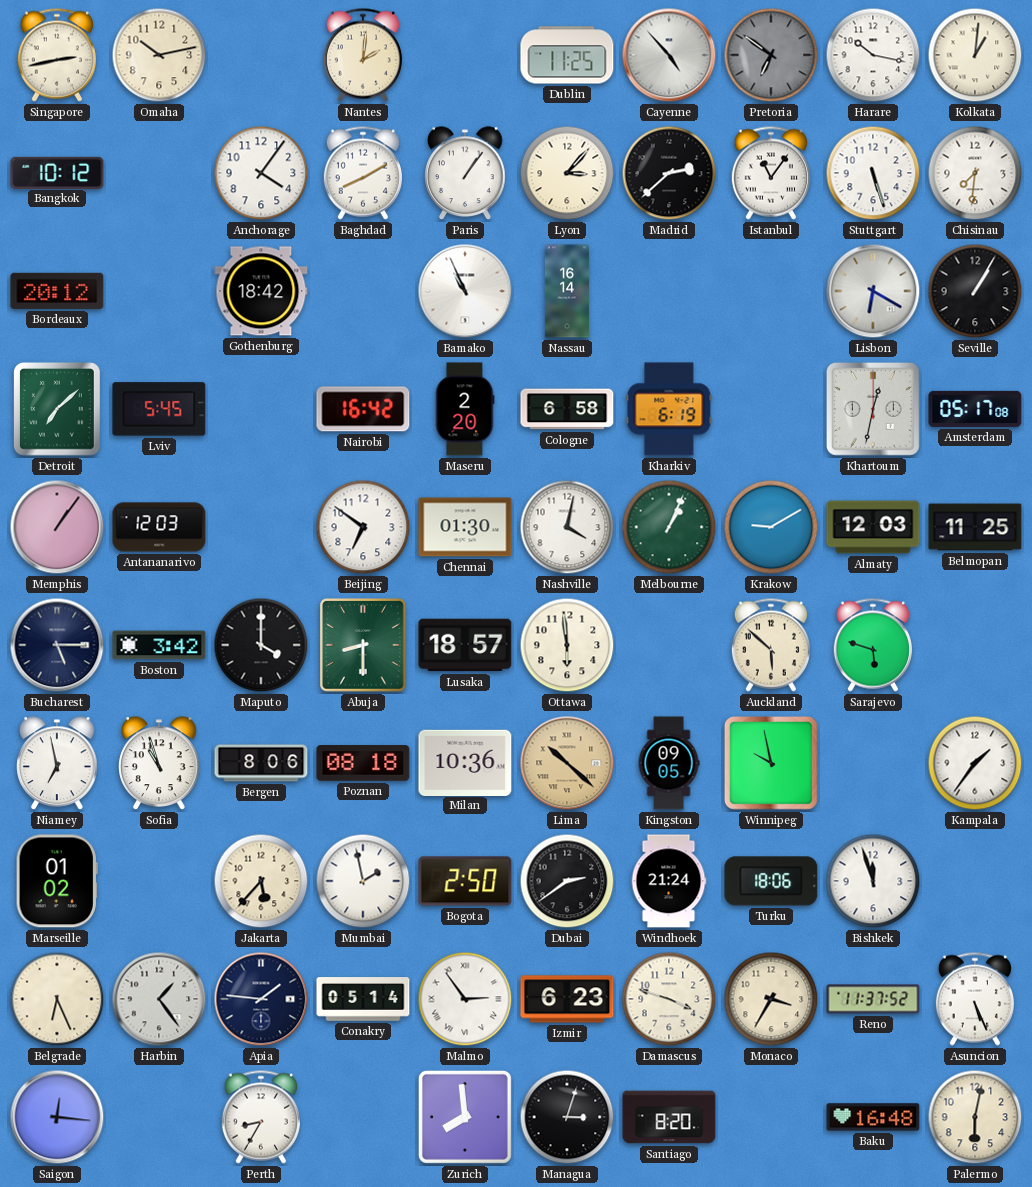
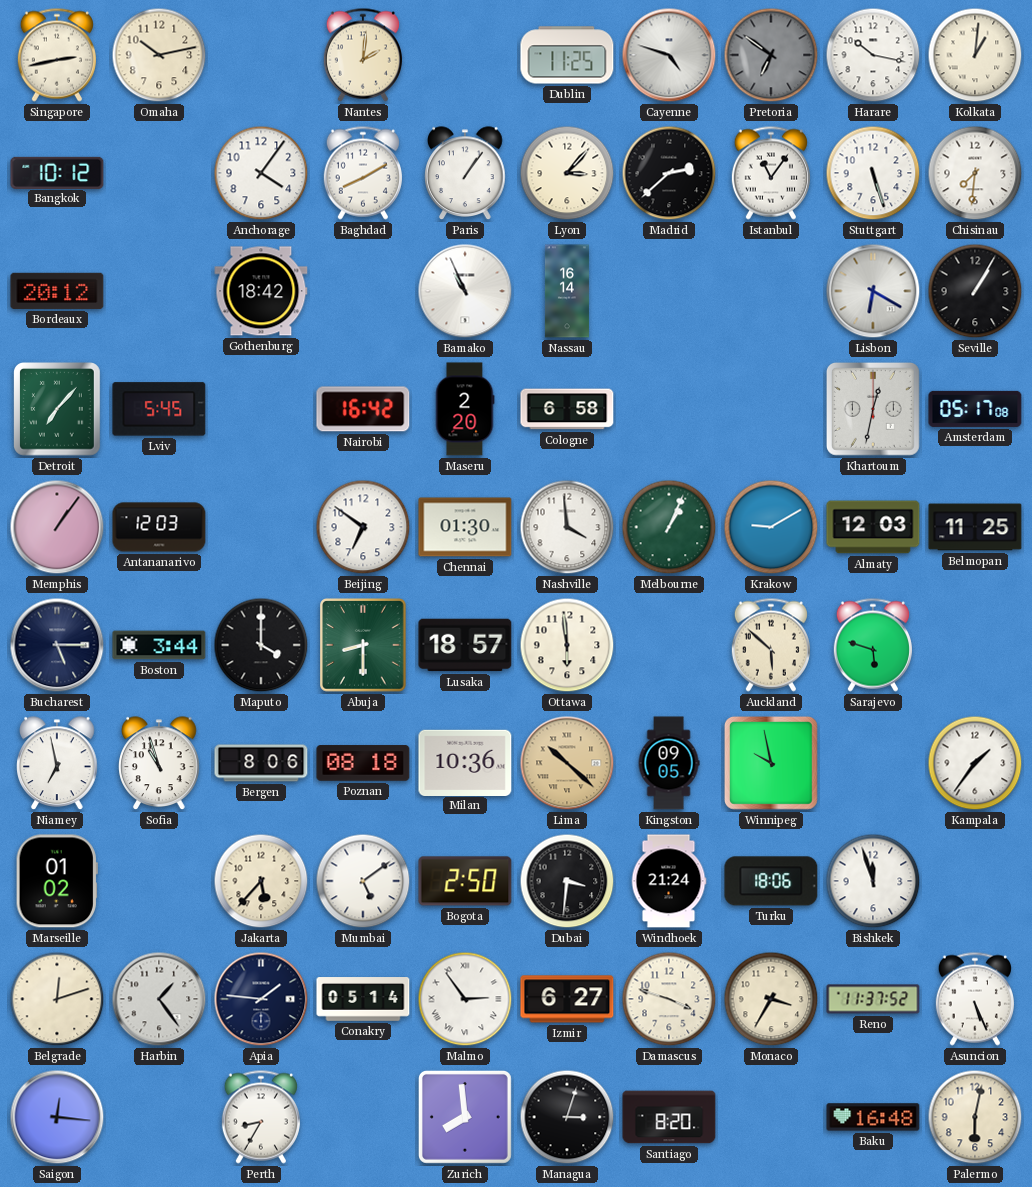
Cayenne: 4:53 -> 4:48
Detroit: 7:08 -> 7:07
Kharkiv: 6:19 -> none
Nashville: 4:02 -> 3:59
Boston: 3:42 -> 3:44
Mumbai: 1:58 -> 5:09
Dubai: 2:39 -> 3:31
Belgrade: 6:26 -> 12:12
Izmir: 6:23 -> 6:27
